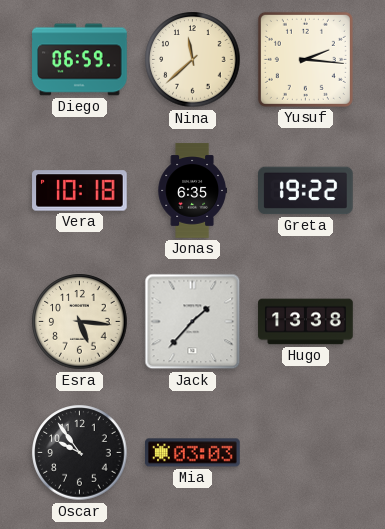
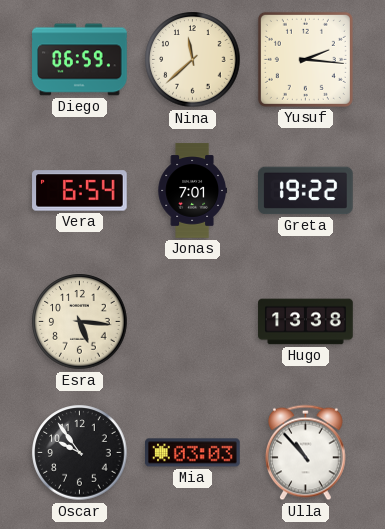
Vera: 10:18 -> 6:54
Jonas: 6:35 -> 7:01
Jack: 1:37 -> none
Ulla: none -> 10:53
